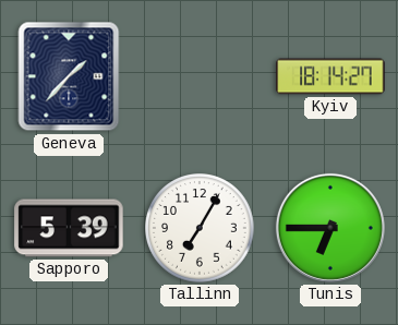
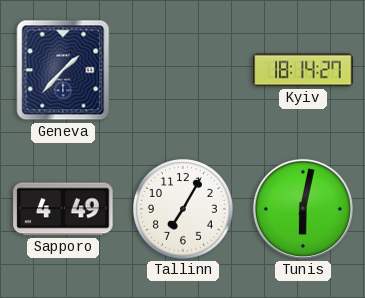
Sapporo: 5:39 -> 4:49
Tunis: 6:45 -> 6:02
